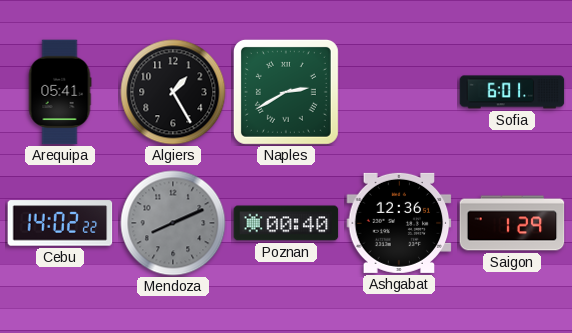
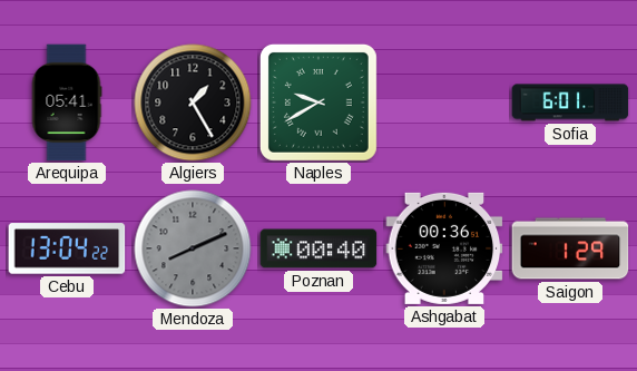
Naples: 2:40 -> 9:40
Cebu: 14:02 -> 13:04
Ashgabat: 12:36 -> 00:36
